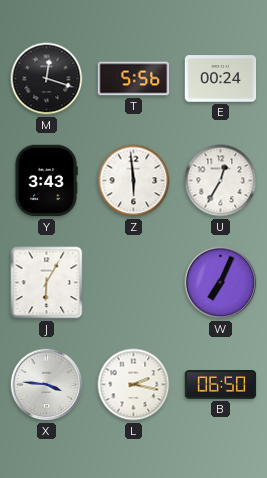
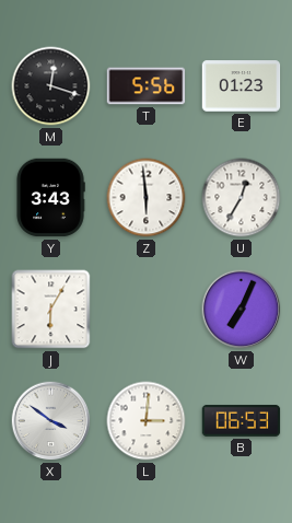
E: 00:24 -> 01:23
X: 3:46 -> 3:51
L: 2:17 -> 3:01
B: 06:50 -> 06:53
